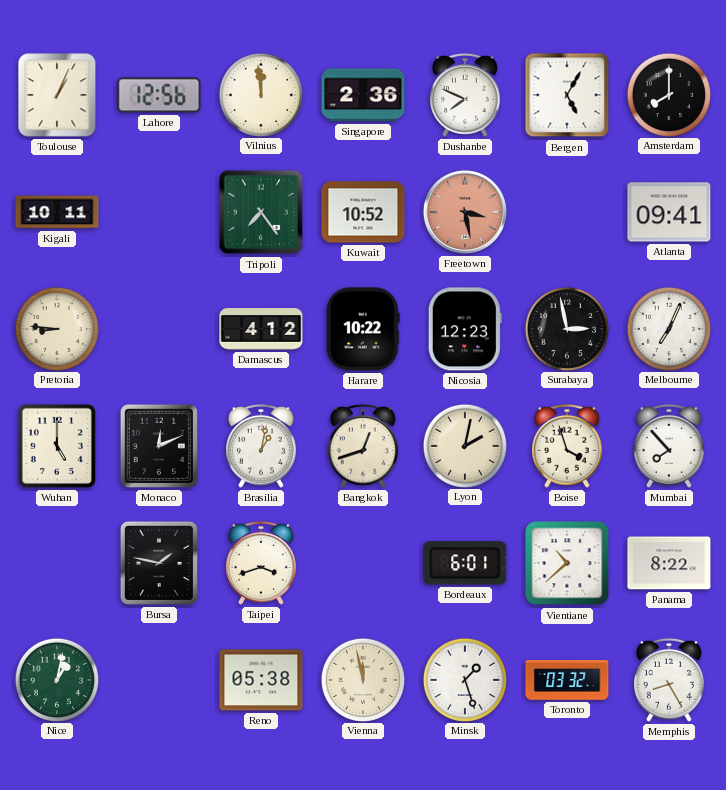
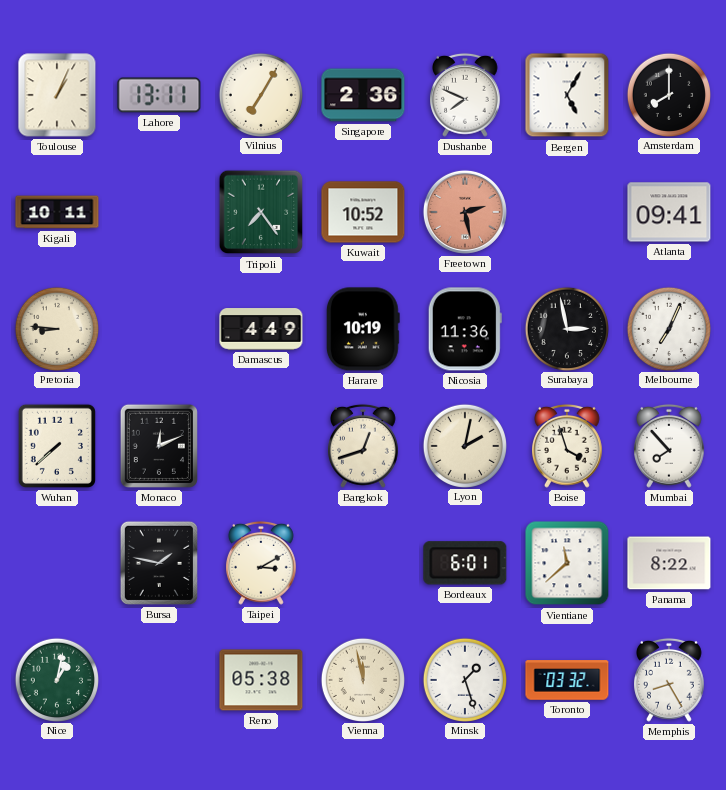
Lahore: 12:56 -> 13:11
Vilnius: 11:59 -> 7:05
Freetown: 3:28 -> 2:28
Damascus: 4:12 -> 4:49
Harare: 10:22 -> 10:19
Nicosia: 12:23 -> 11:36
Wuhan: 5:00 -> 7:38
Brasilia: 1:02 -> none
Taipei: 3:42 -> 3:10
Vientiane: 10:38 -> 11:38
